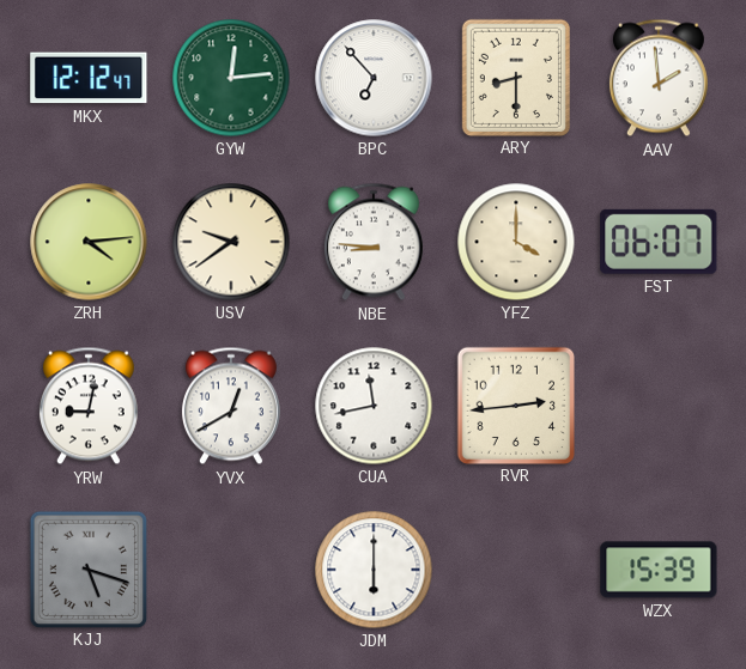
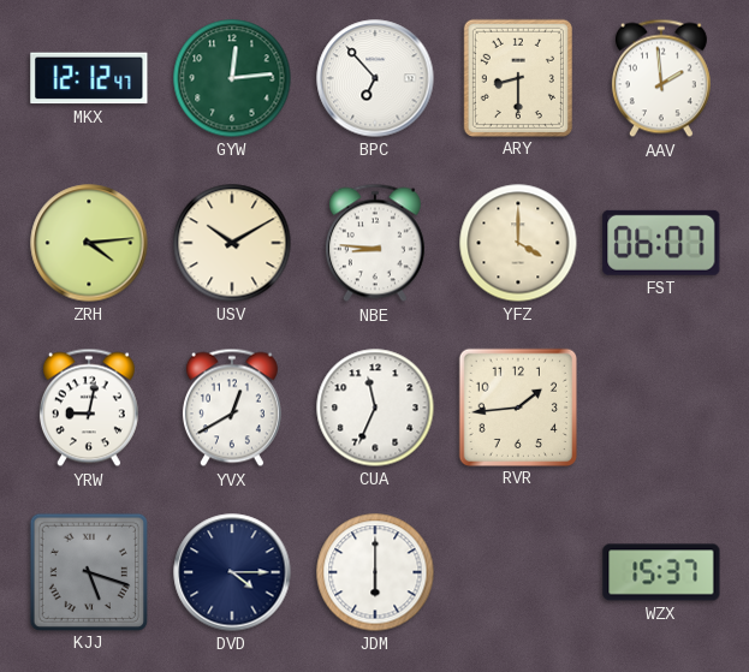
USV: 9:39 -> 10:10
CUA: 11:43 -> 11:34
RVR: 2:44 -> 1:44
DVD: none -> 4:15
WZX: 15:39 -> 15:37
